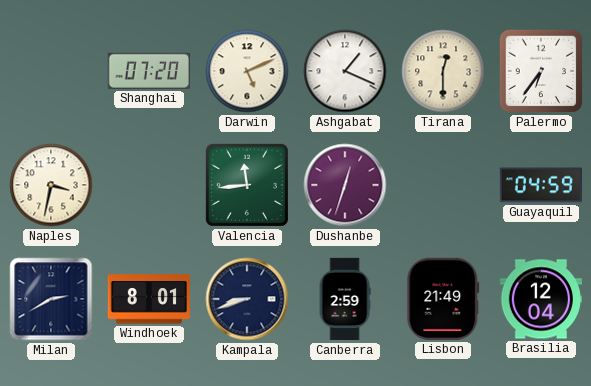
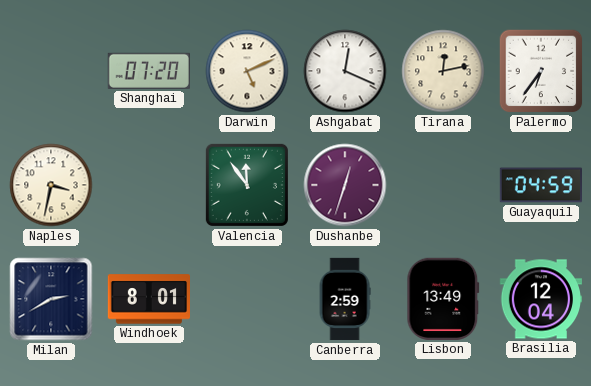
Ashgabat: 1:19 -> 12:19
Tirana: 12:30 -> 12:13
Valencia: 11:44 -> 11:54
Kampala: 8:42 -> none
Lisbon: 21:49 -> 13:49
